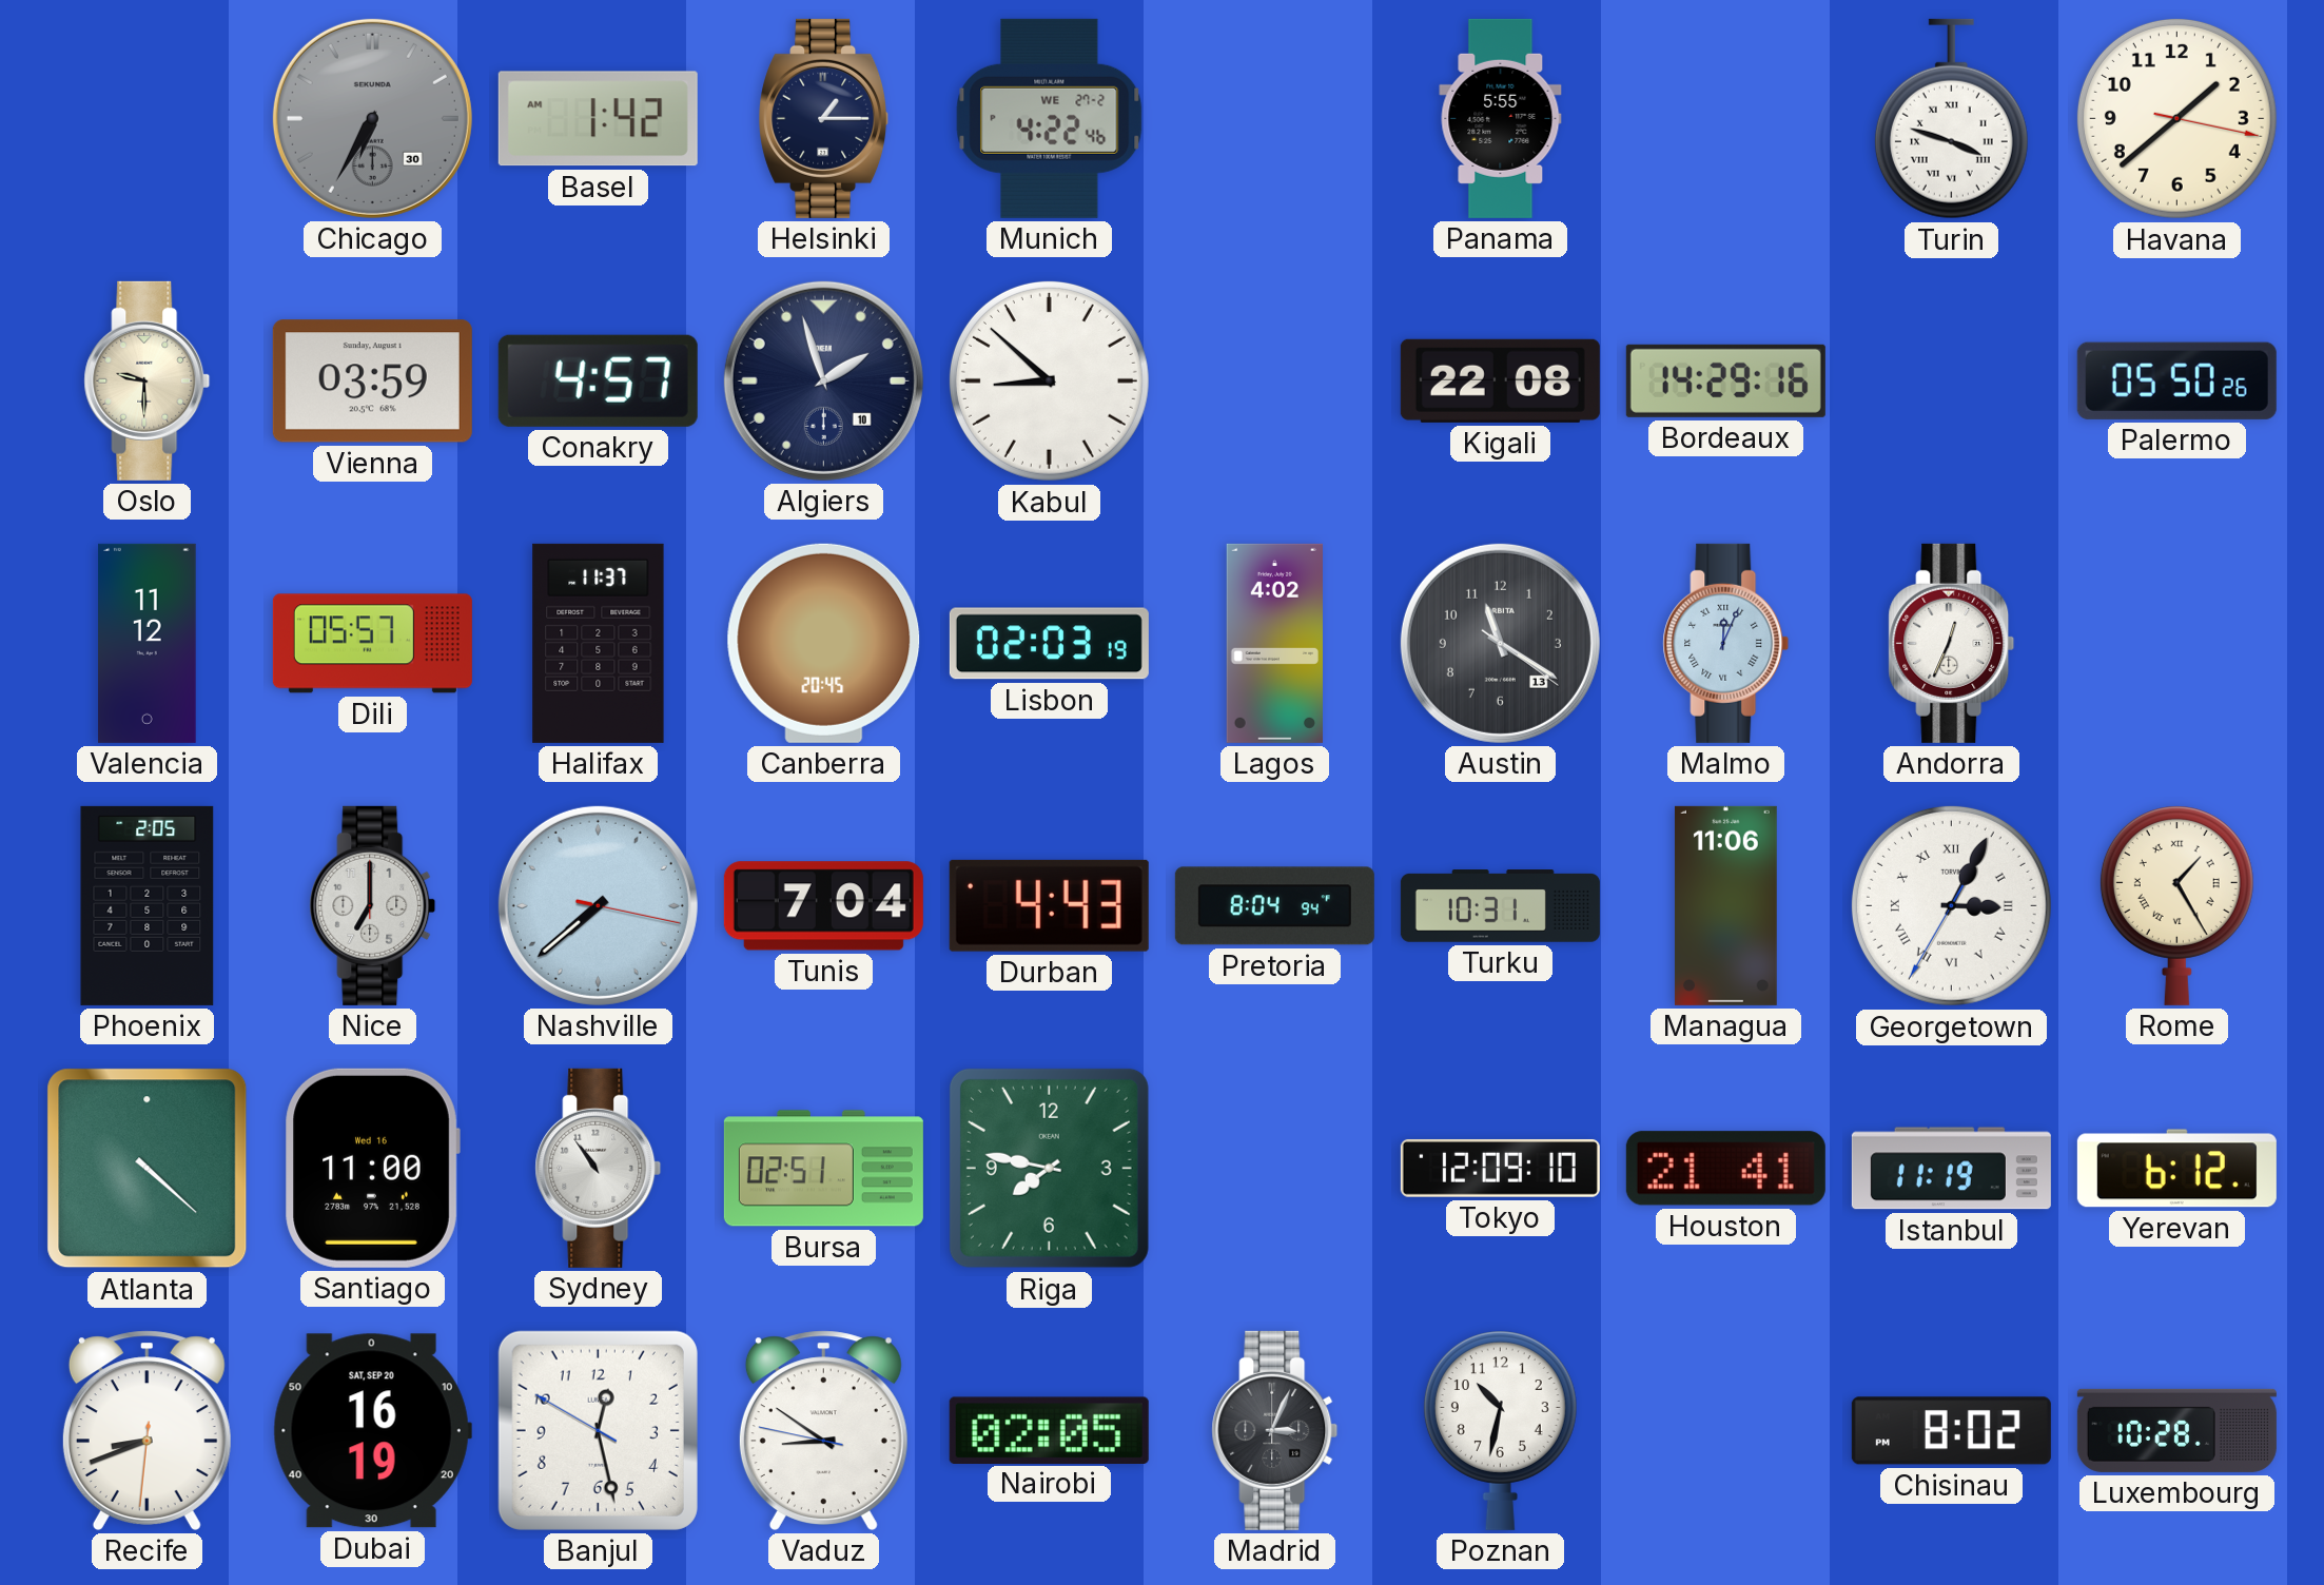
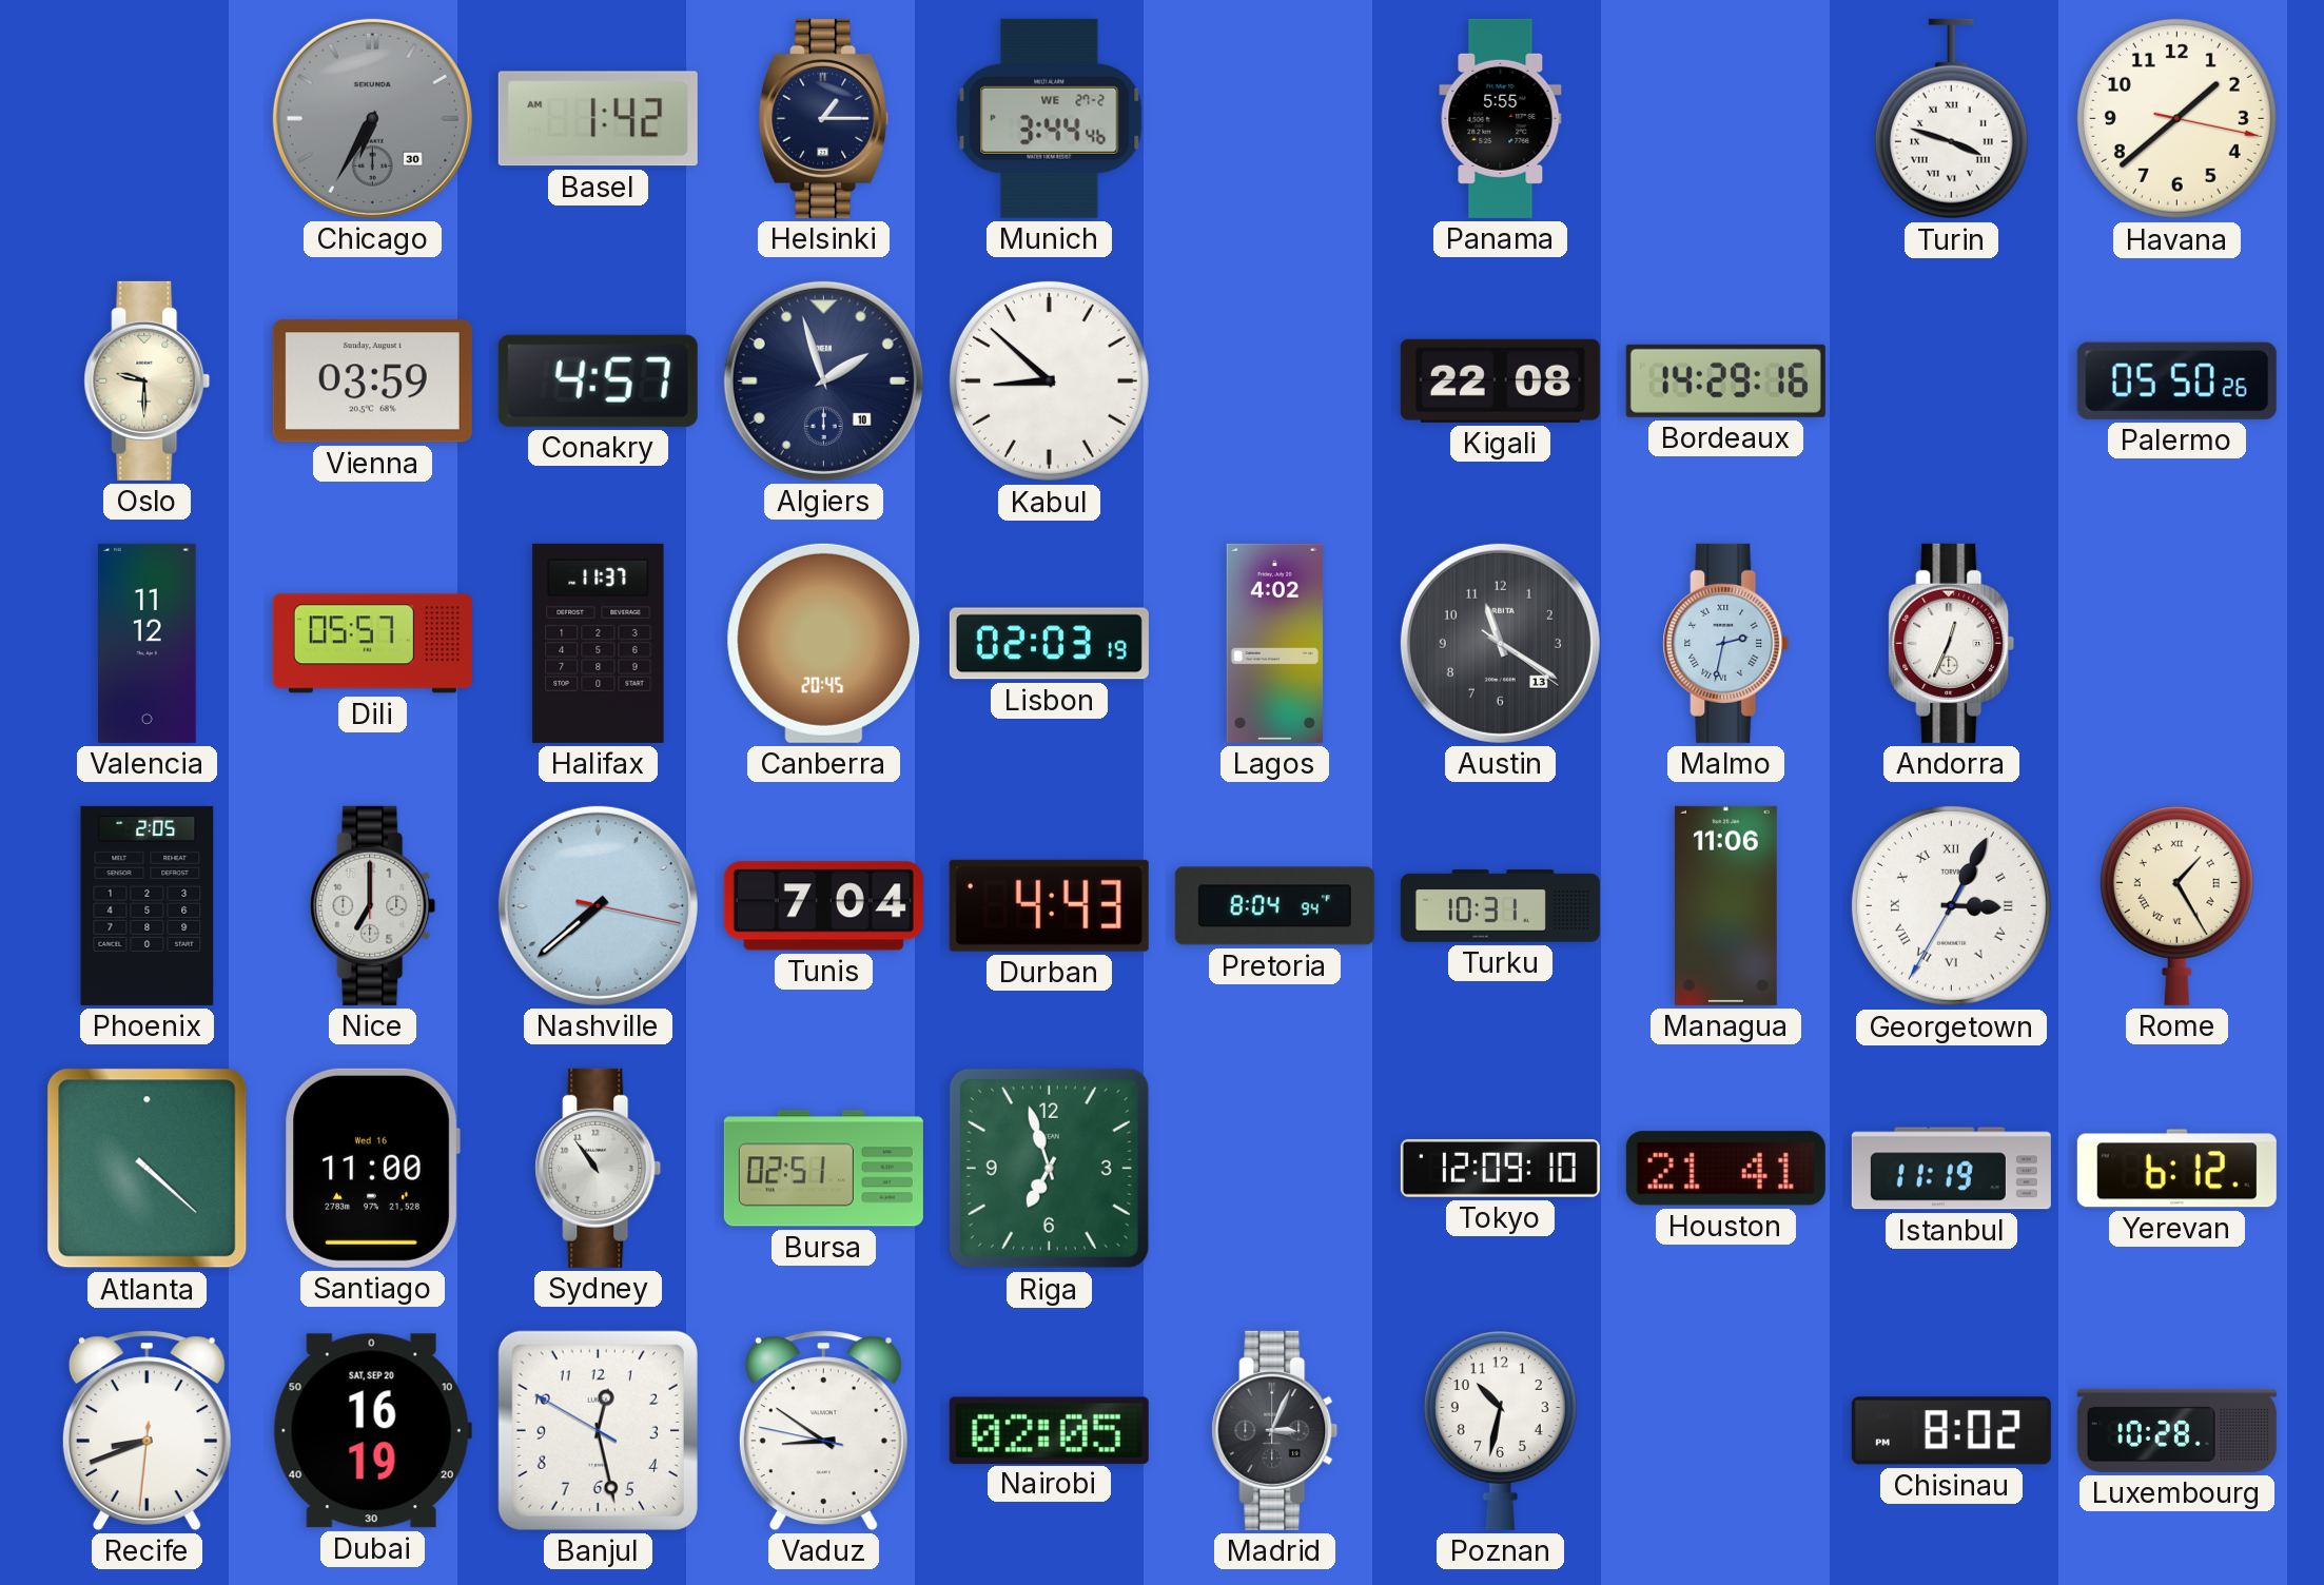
Munich: 4:22 -> 3:44
Malmo: 12:04 -> 2:32
Riga: 7:47 -> 6:57
